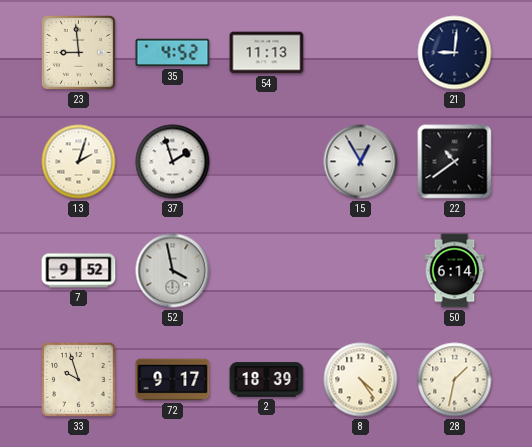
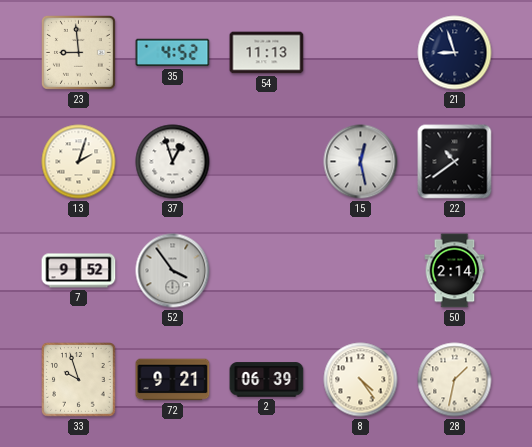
21: 9:01 -> 8:57
37: 1:57 -> 12:57
15: 12:55 -> 12:28
52: 3:58 -> 3:54
50: 6:14 -> 2:14
72: 9:17 -> 9:21
2: 18:39 -> 06:39
